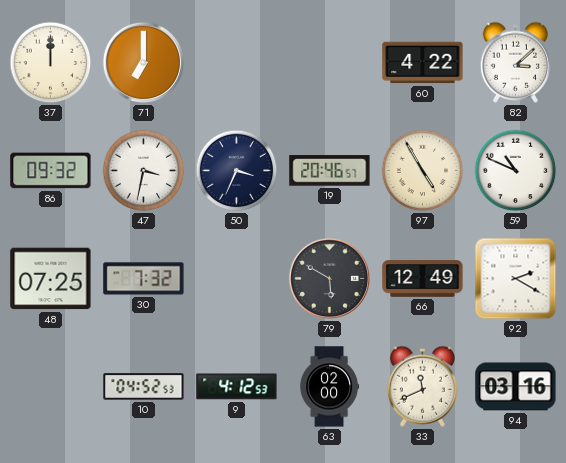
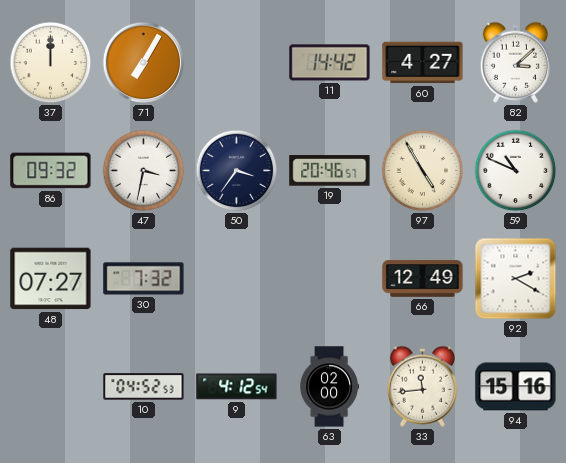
71: 7:00 -> 7:05
11: none -> 14:42
60: 4:22 -> 4:27
50: 3:34 -> 3:36
48: 07:25 -> 07:27
79: 5:50 -> none
9: 4:12:53 -> 4:12:54
33: 11:41 -> 11:44
94: 03:16 -> 15:16
